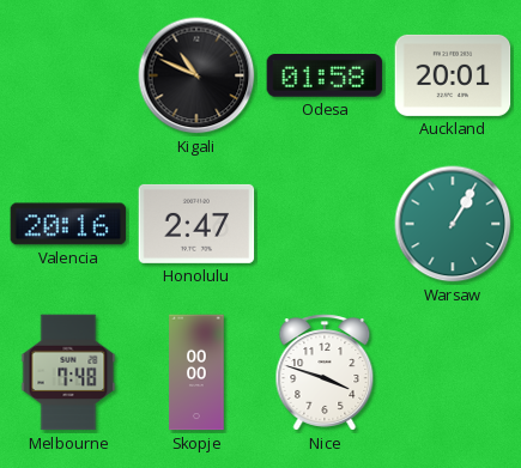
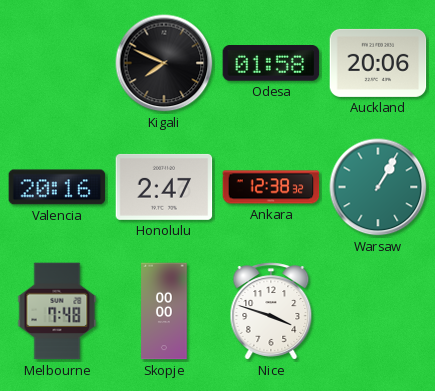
Kigali: 10:49 -> 7:49
Auckland: 20:01 -> 20:06
Ankara: none -> 12:38
